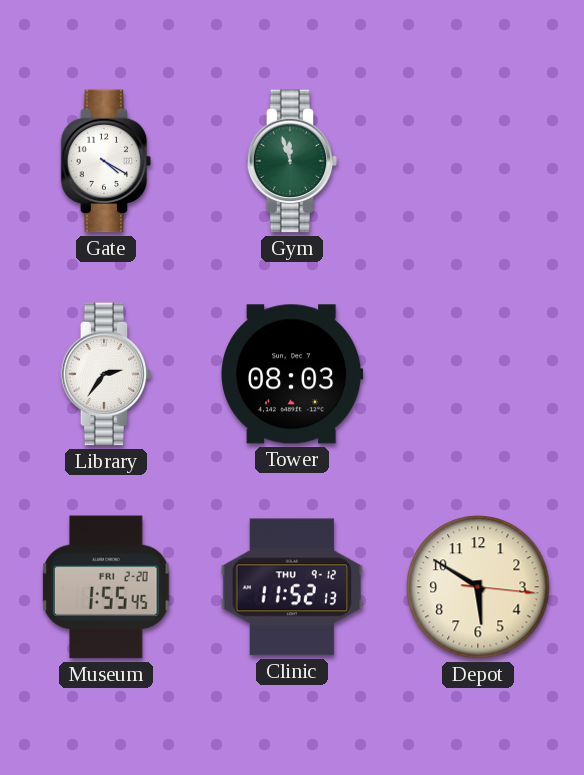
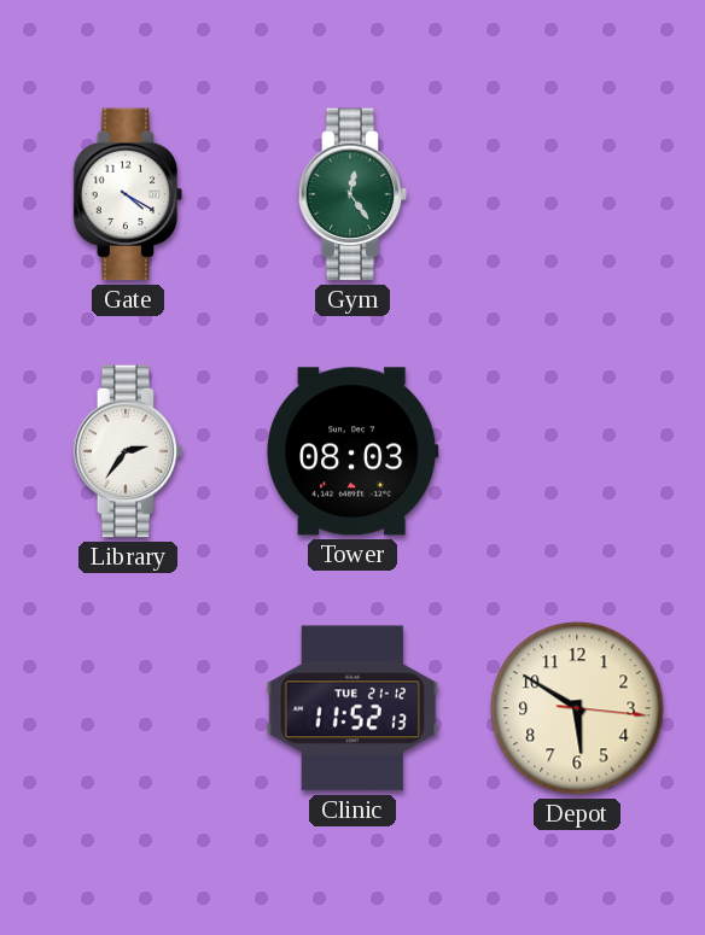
Gym: 11:57 -> 12:24
Museum: 1:55 -> none
Clinic date: THU 9-12 -> TUE 21-12
